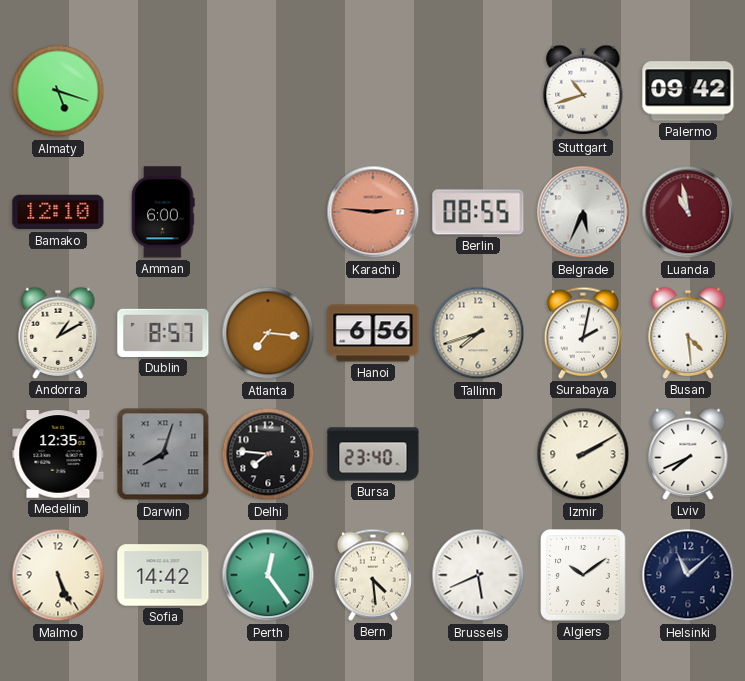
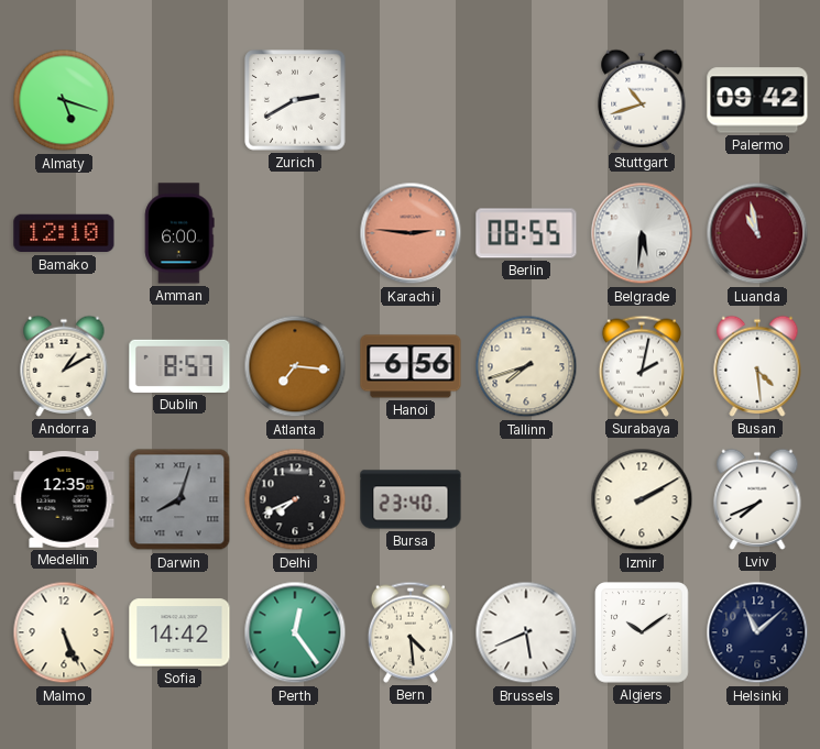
Zurich: none -> 2:40
Belgrade: 5:34 -> 5:31
Delhi: 7:46 -> 7:41
